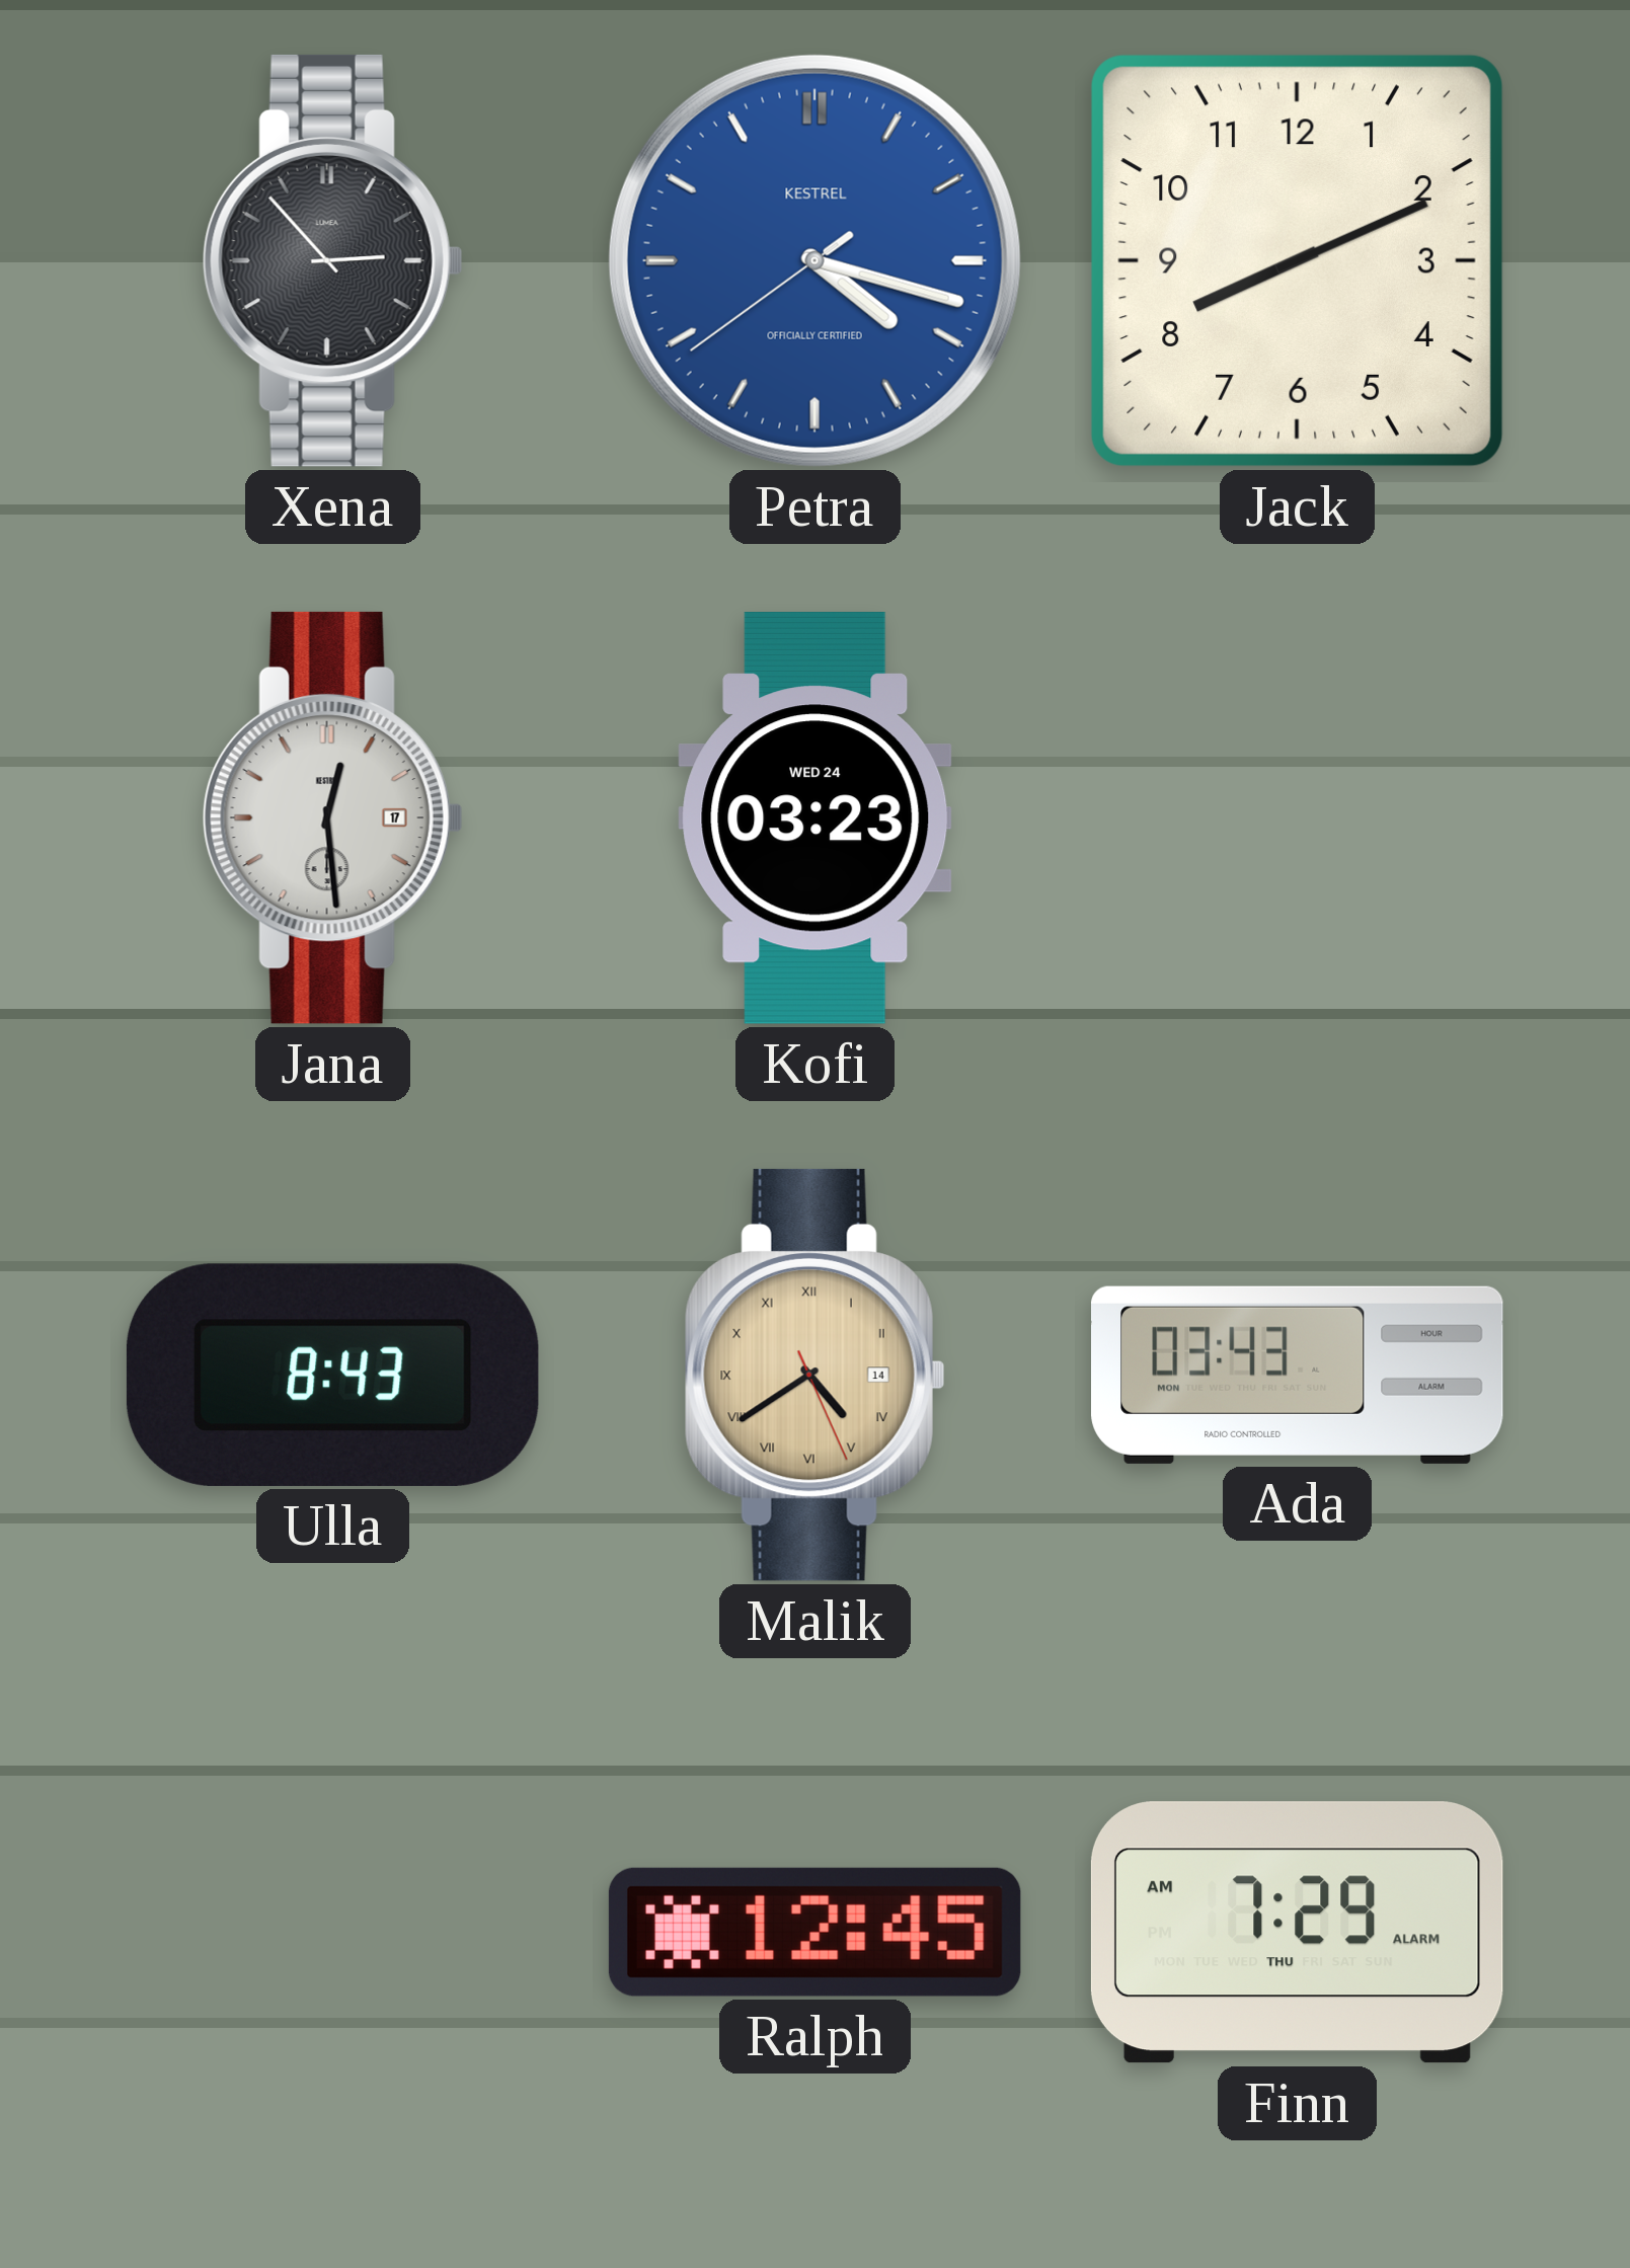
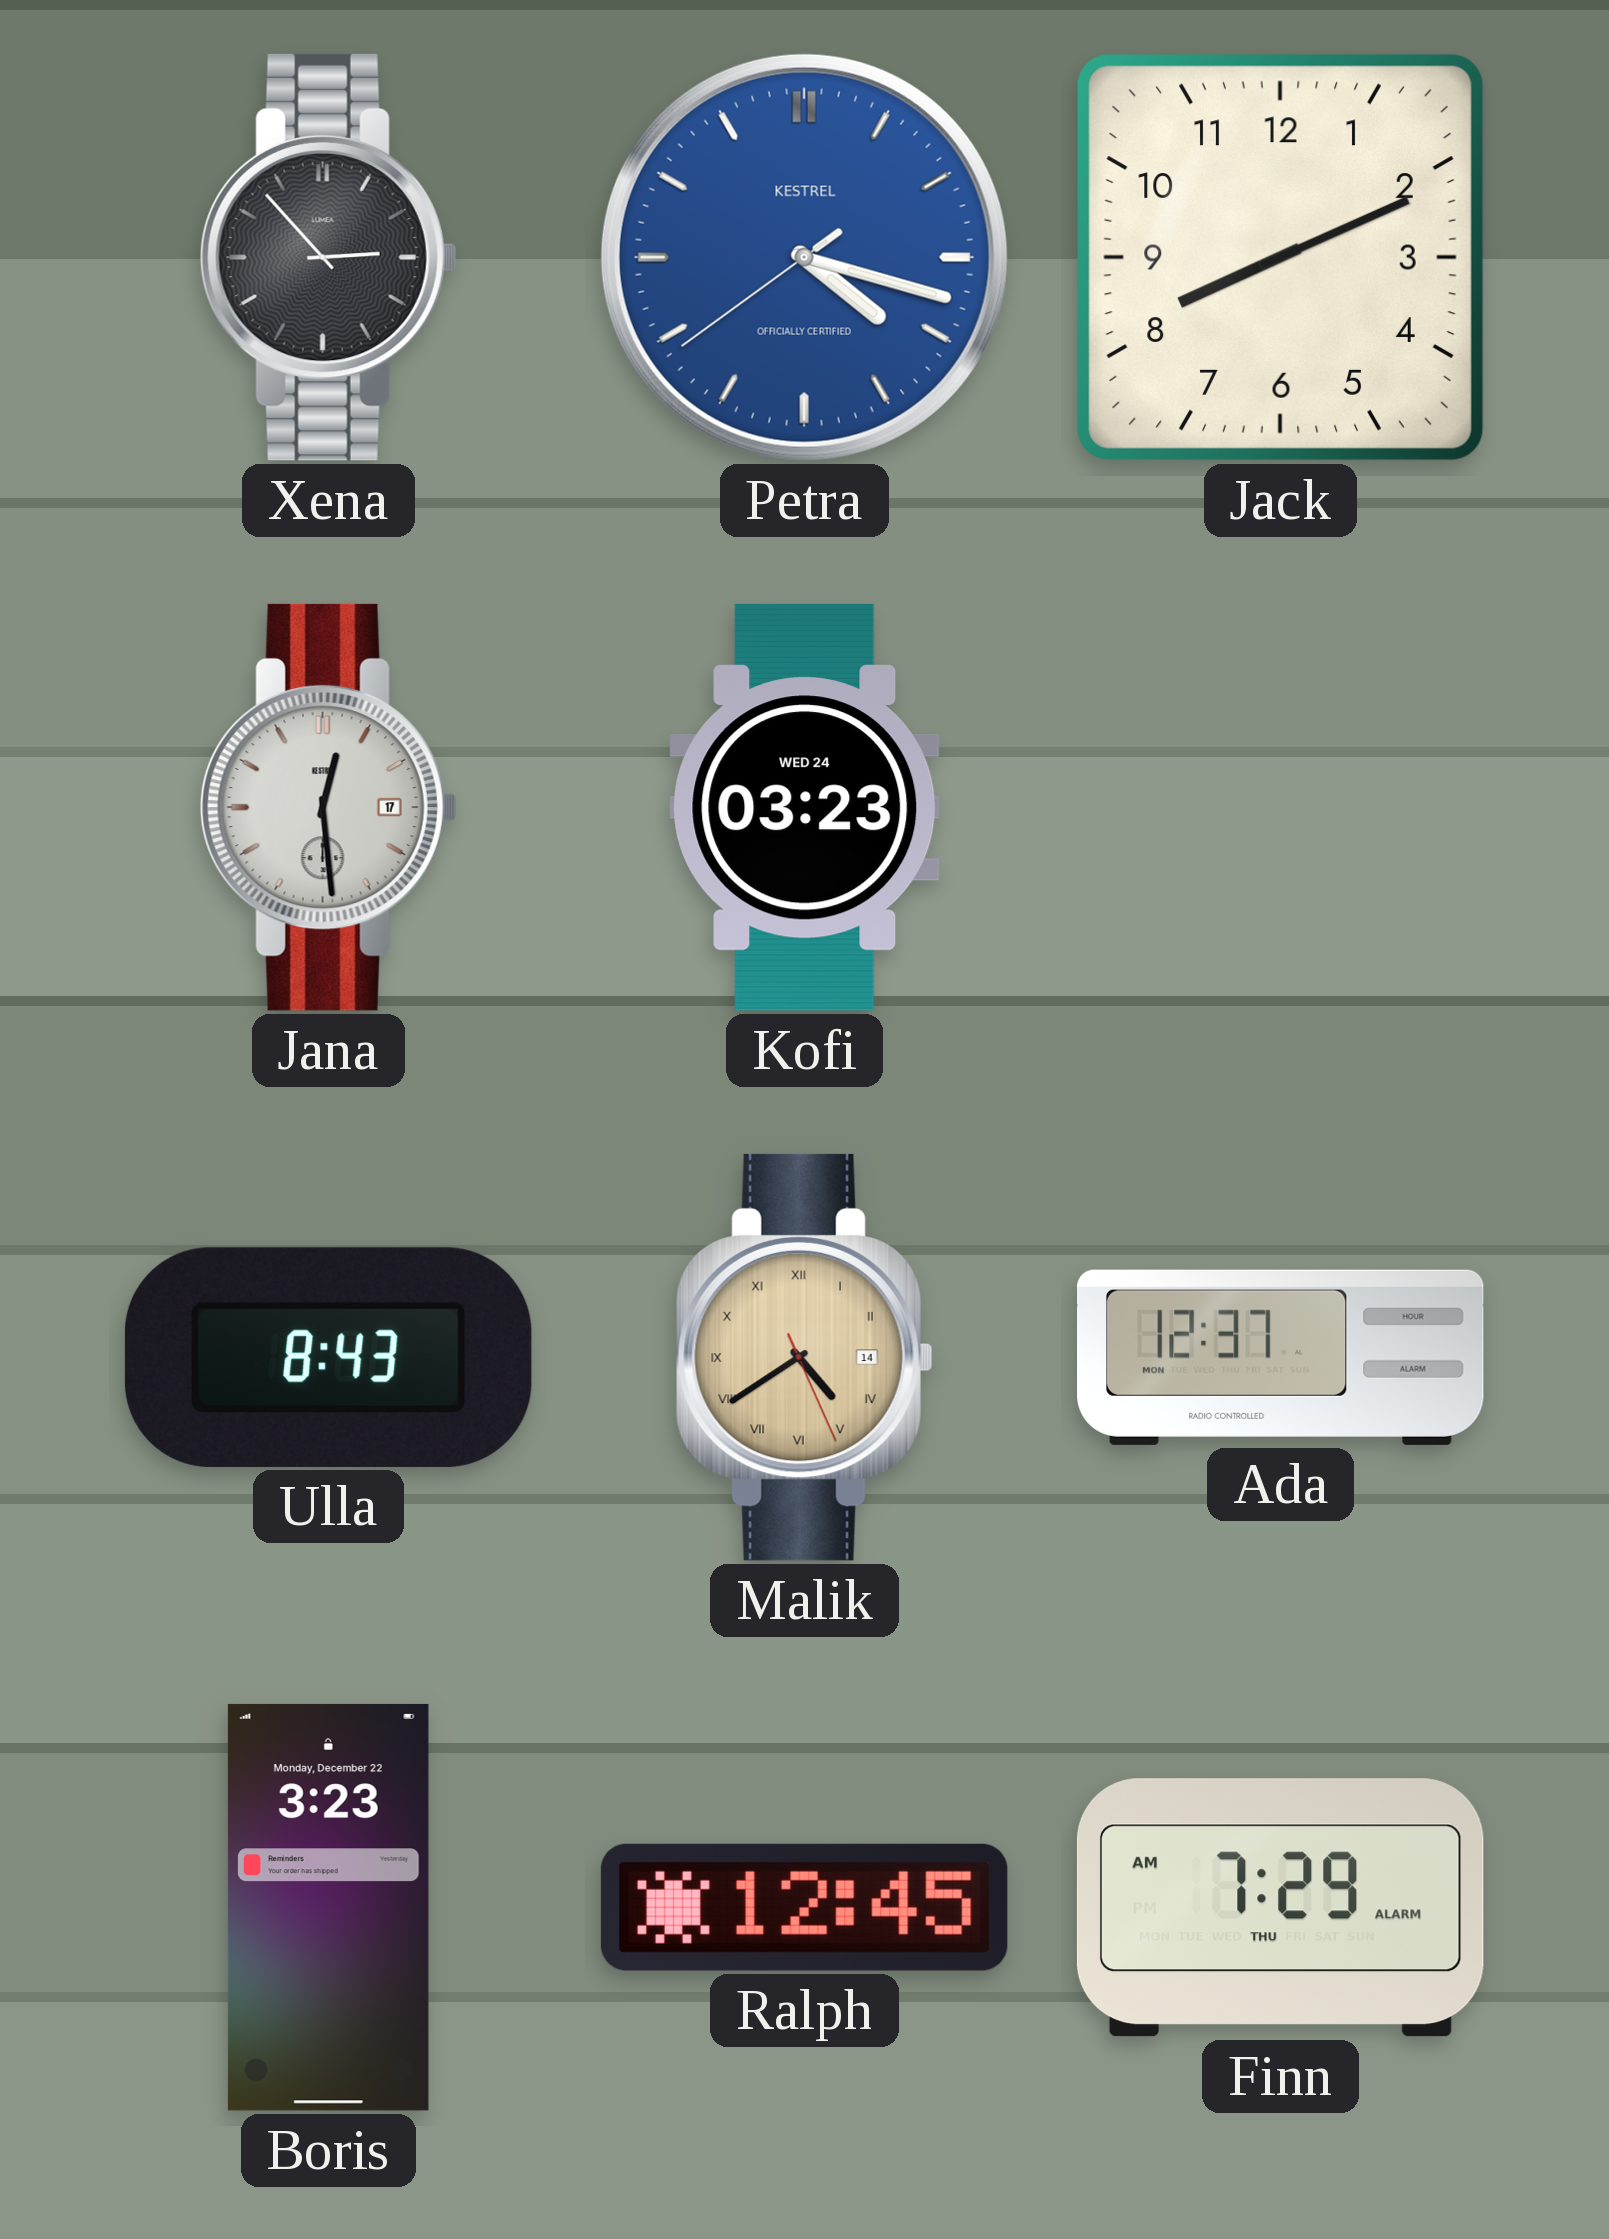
Ada: 03:43 -> 12:37
Boris: none -> 3:23
